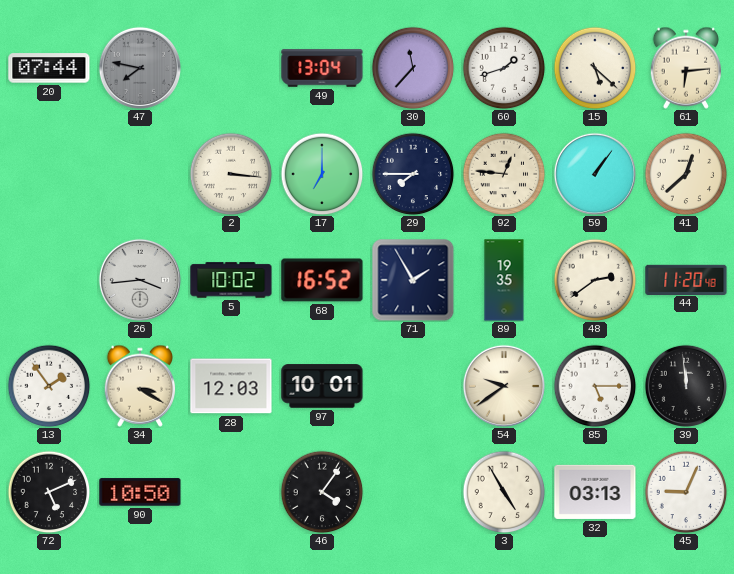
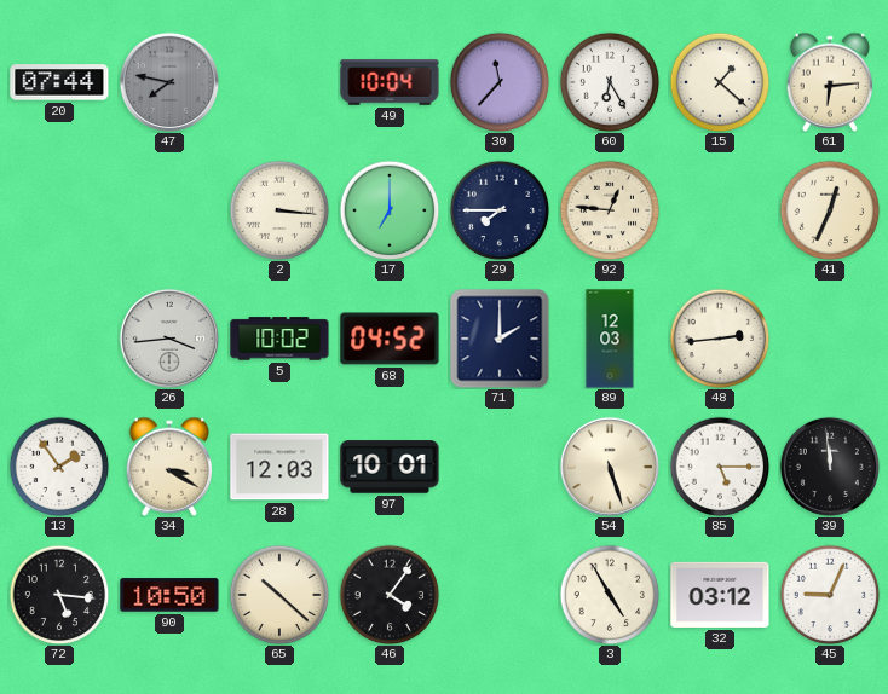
49: 13:04 -> 10:04
60: 1:42 -> 6:25
15: 5:22 -> 1:22
59: 1:06 -> none
41: 12:38 -> 12:34
68: 16:52 -> 04:52
71: 1:55 -> 2:00
89: 19:35 -> 12:03
48: 2:39 -> 2:44
44: 11:20 -> none
54: 9:39 -> 5:27
72: 5:11 -> 5:16
65: none -> 10:22
32: 03:13 -> 03:12
